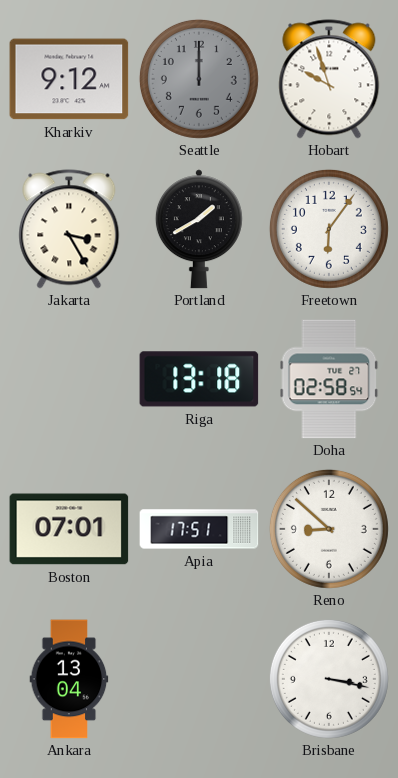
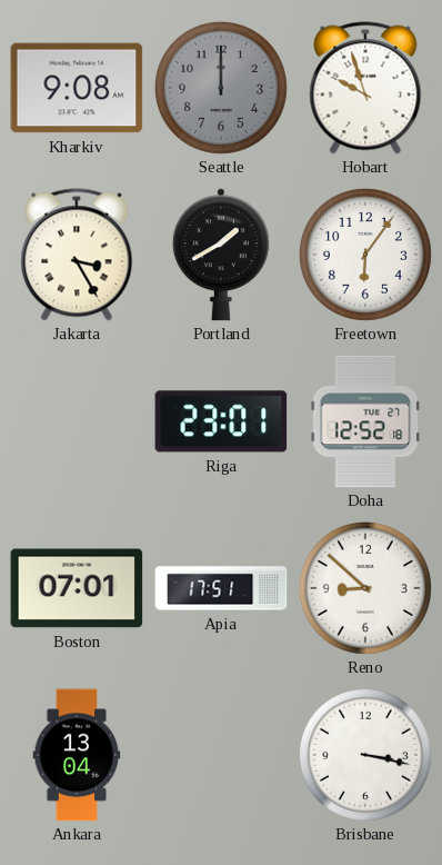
Kharkiv: 9:12 -> 9:08
Riga: 13:18 -> 23:01
Doha: 02:58 -> 12:52
